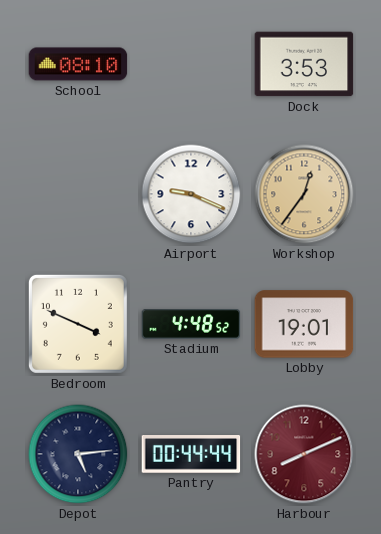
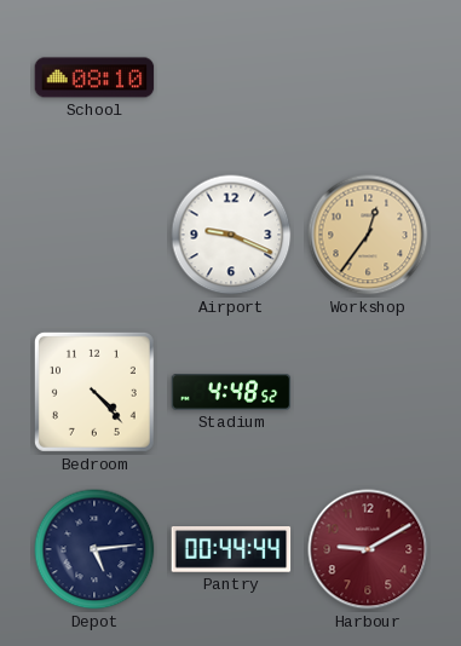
Dock: 3:53 -> none
Bedroom: 3:49 -> 4:23
Lobby: 19:01 -> none
Harbour: 8:11 -> 9:10
